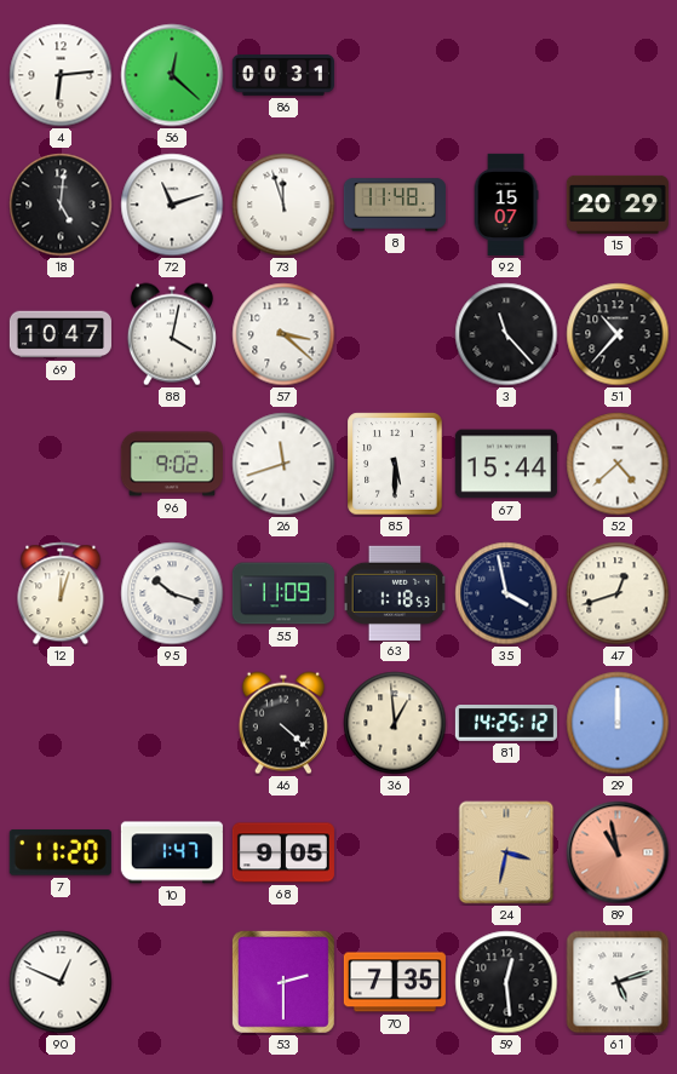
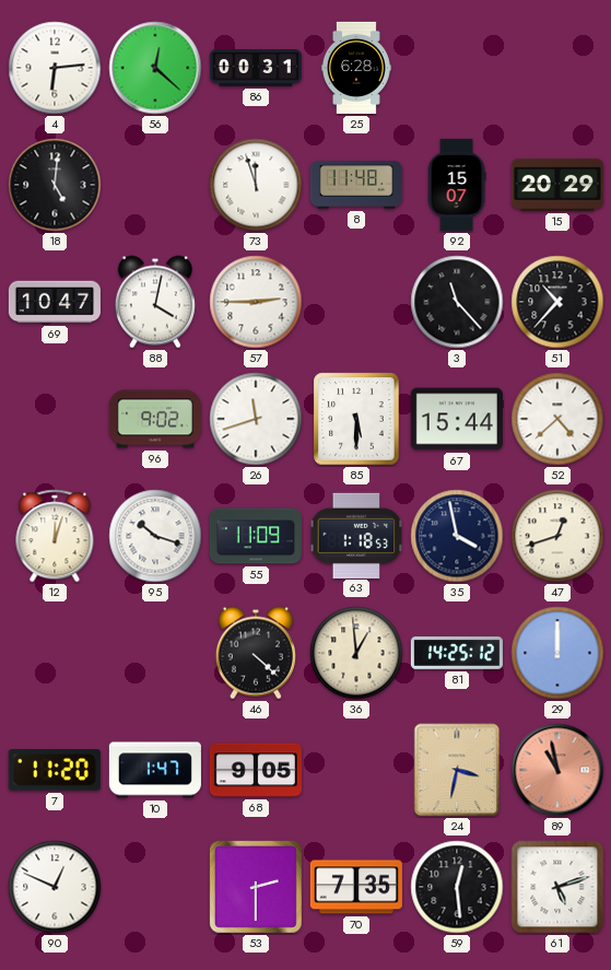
25: none -> 6:28
72: 11:12 -> none
57: 3:22 -> 2:45
